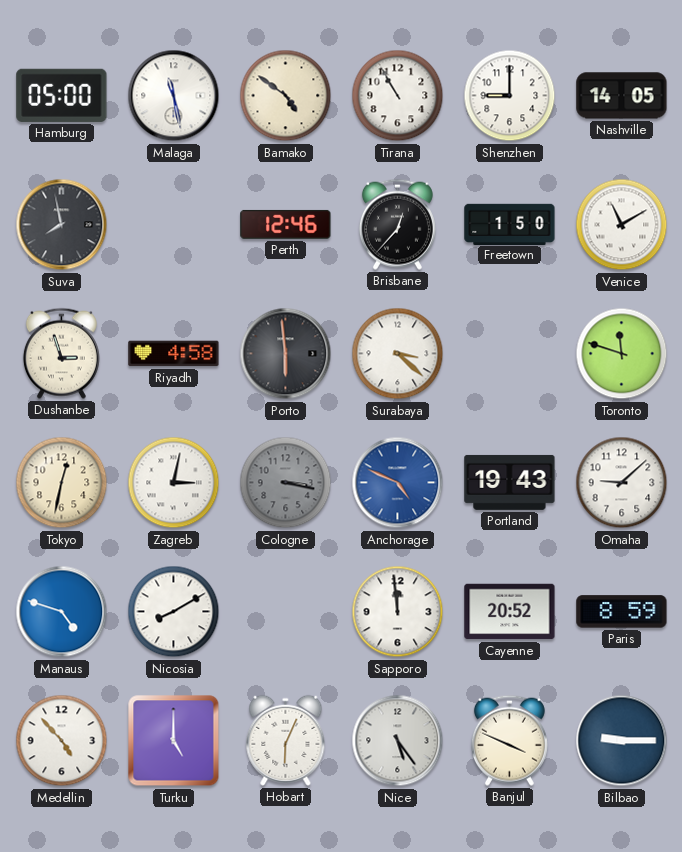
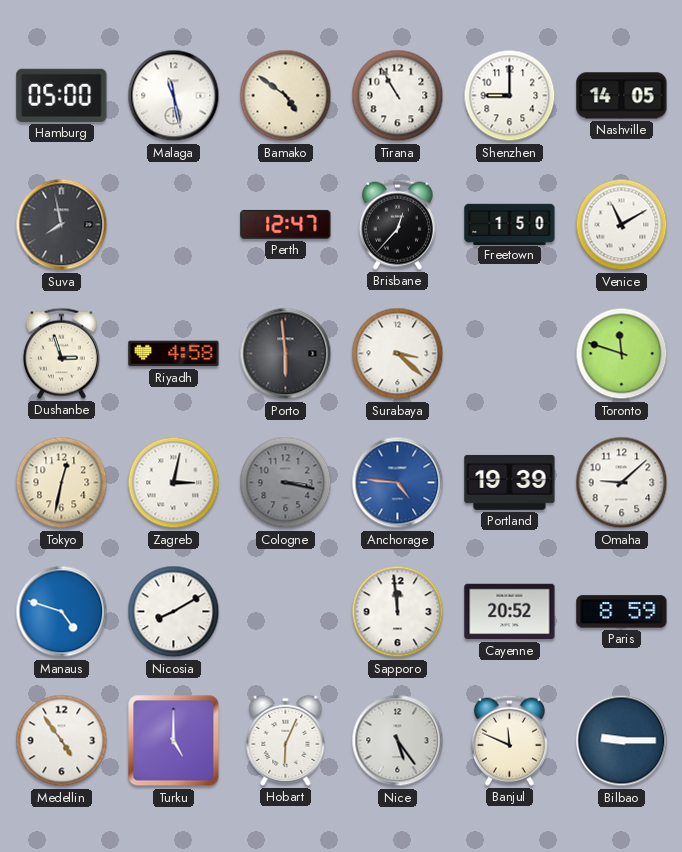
Perth: 12:46 -> 12:47
Anchorage: 4:49 -> 4:46
Portland: 19:43 -> 19:39
Medellin: 4:53 -> 4:54
Banjul: 3:49 -> 11:49
